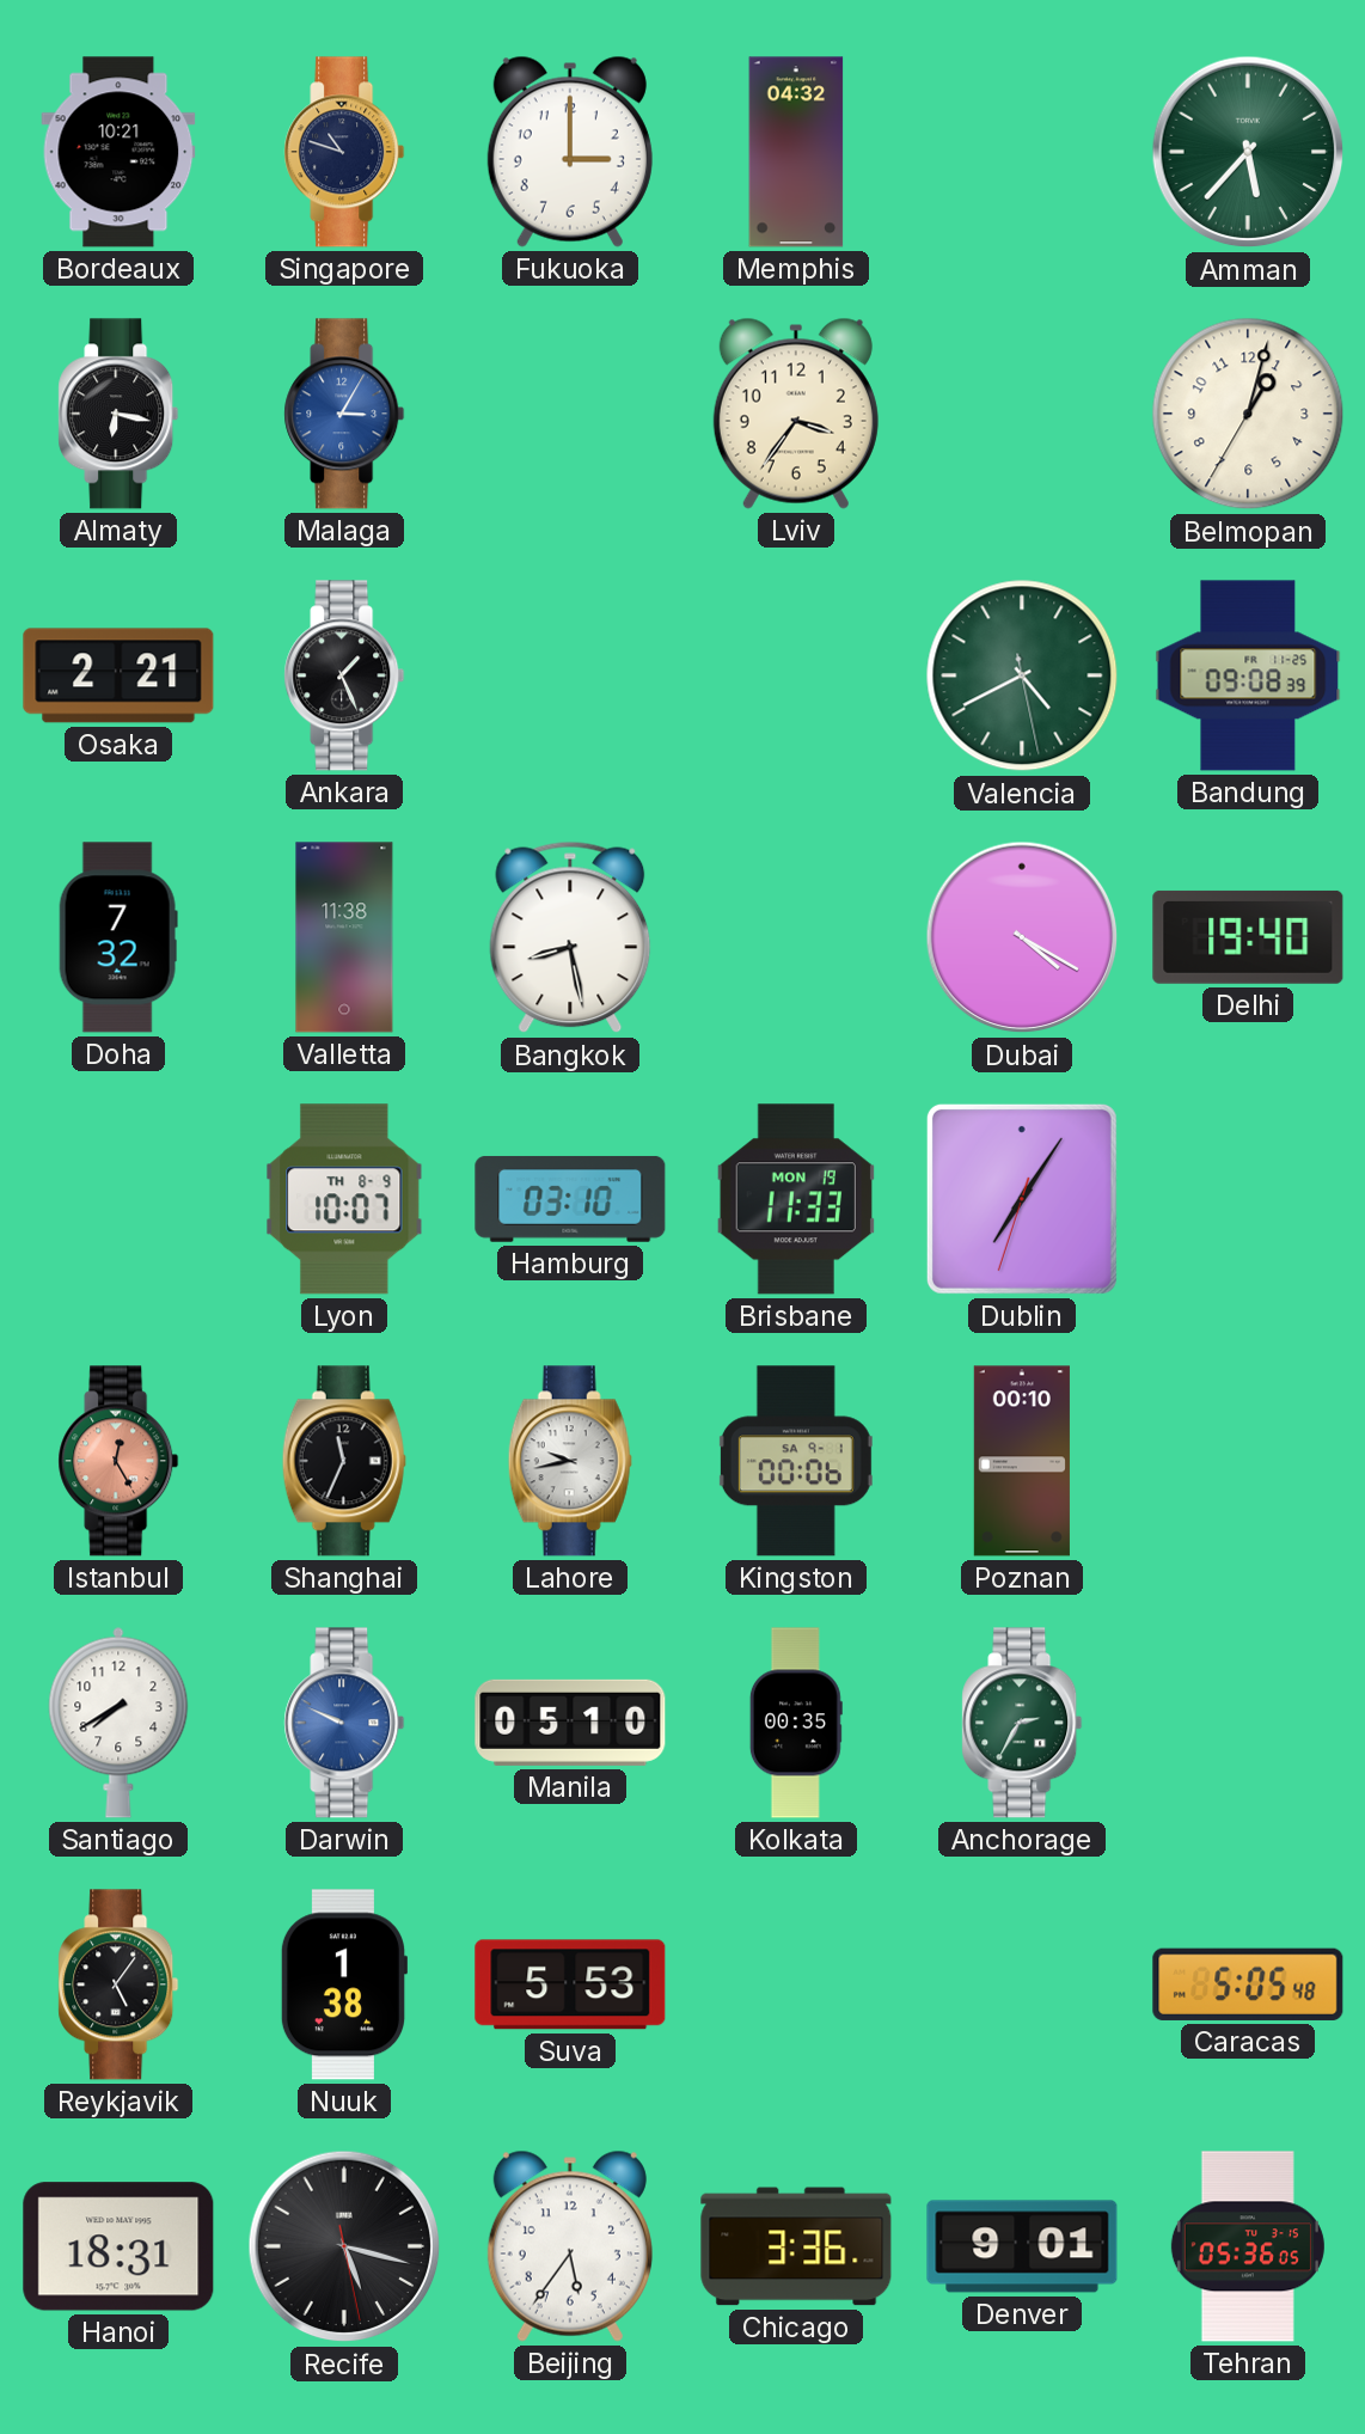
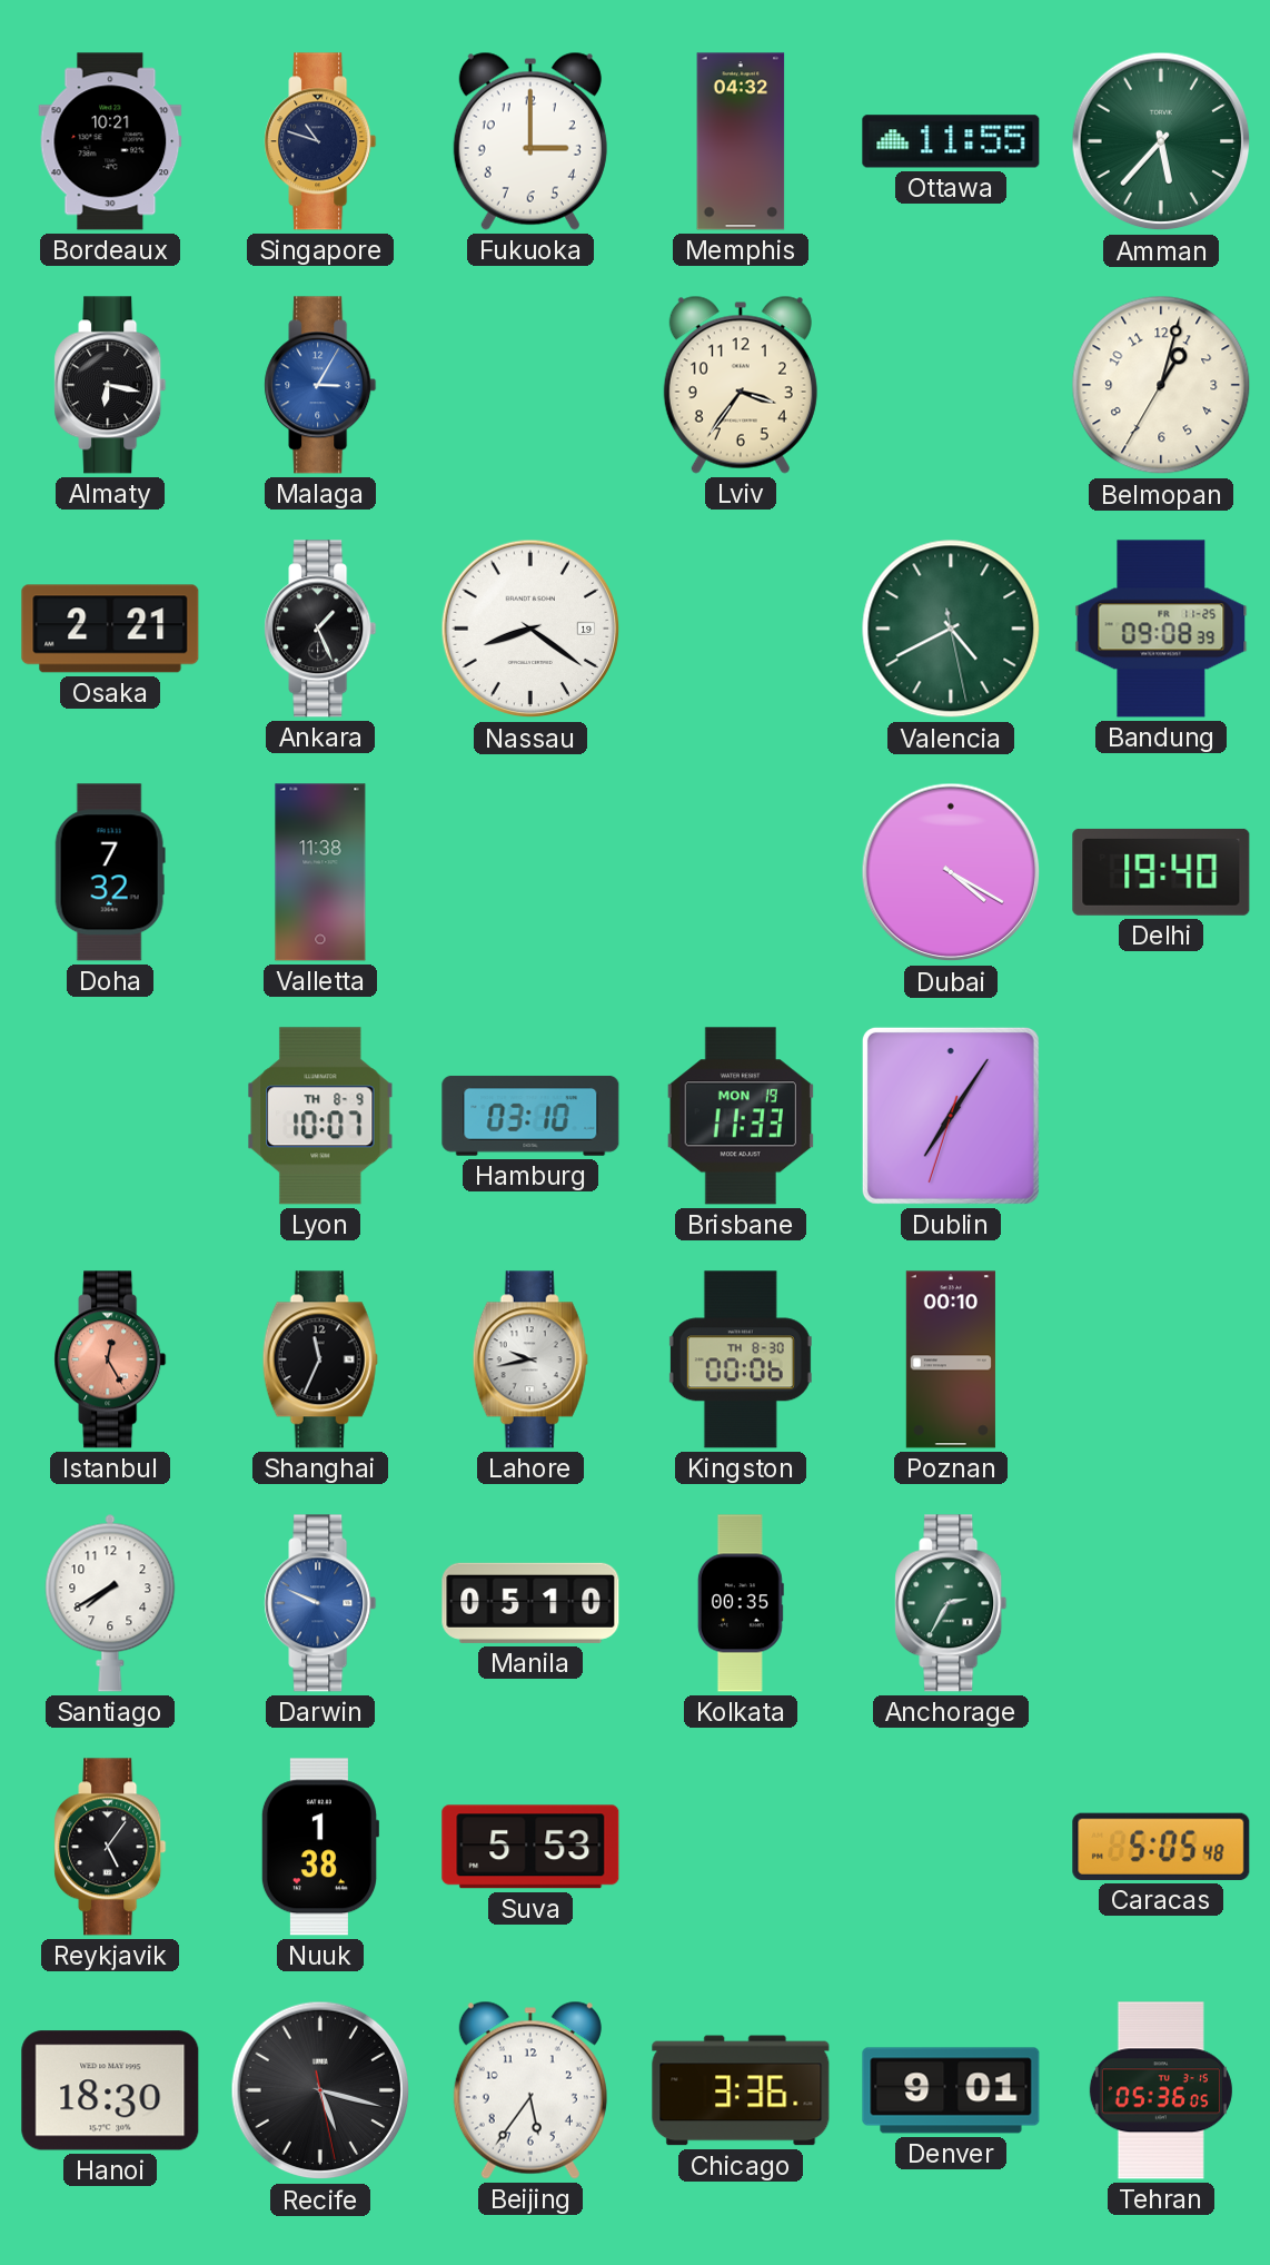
Ottawa: none -> 11:55
Nassau: none -> 8:21
Bangkok: 8:28 -> none
Kingston date: SA 9-1 -> TH 8-30
Hanoi: 18:31 -> 18:30
